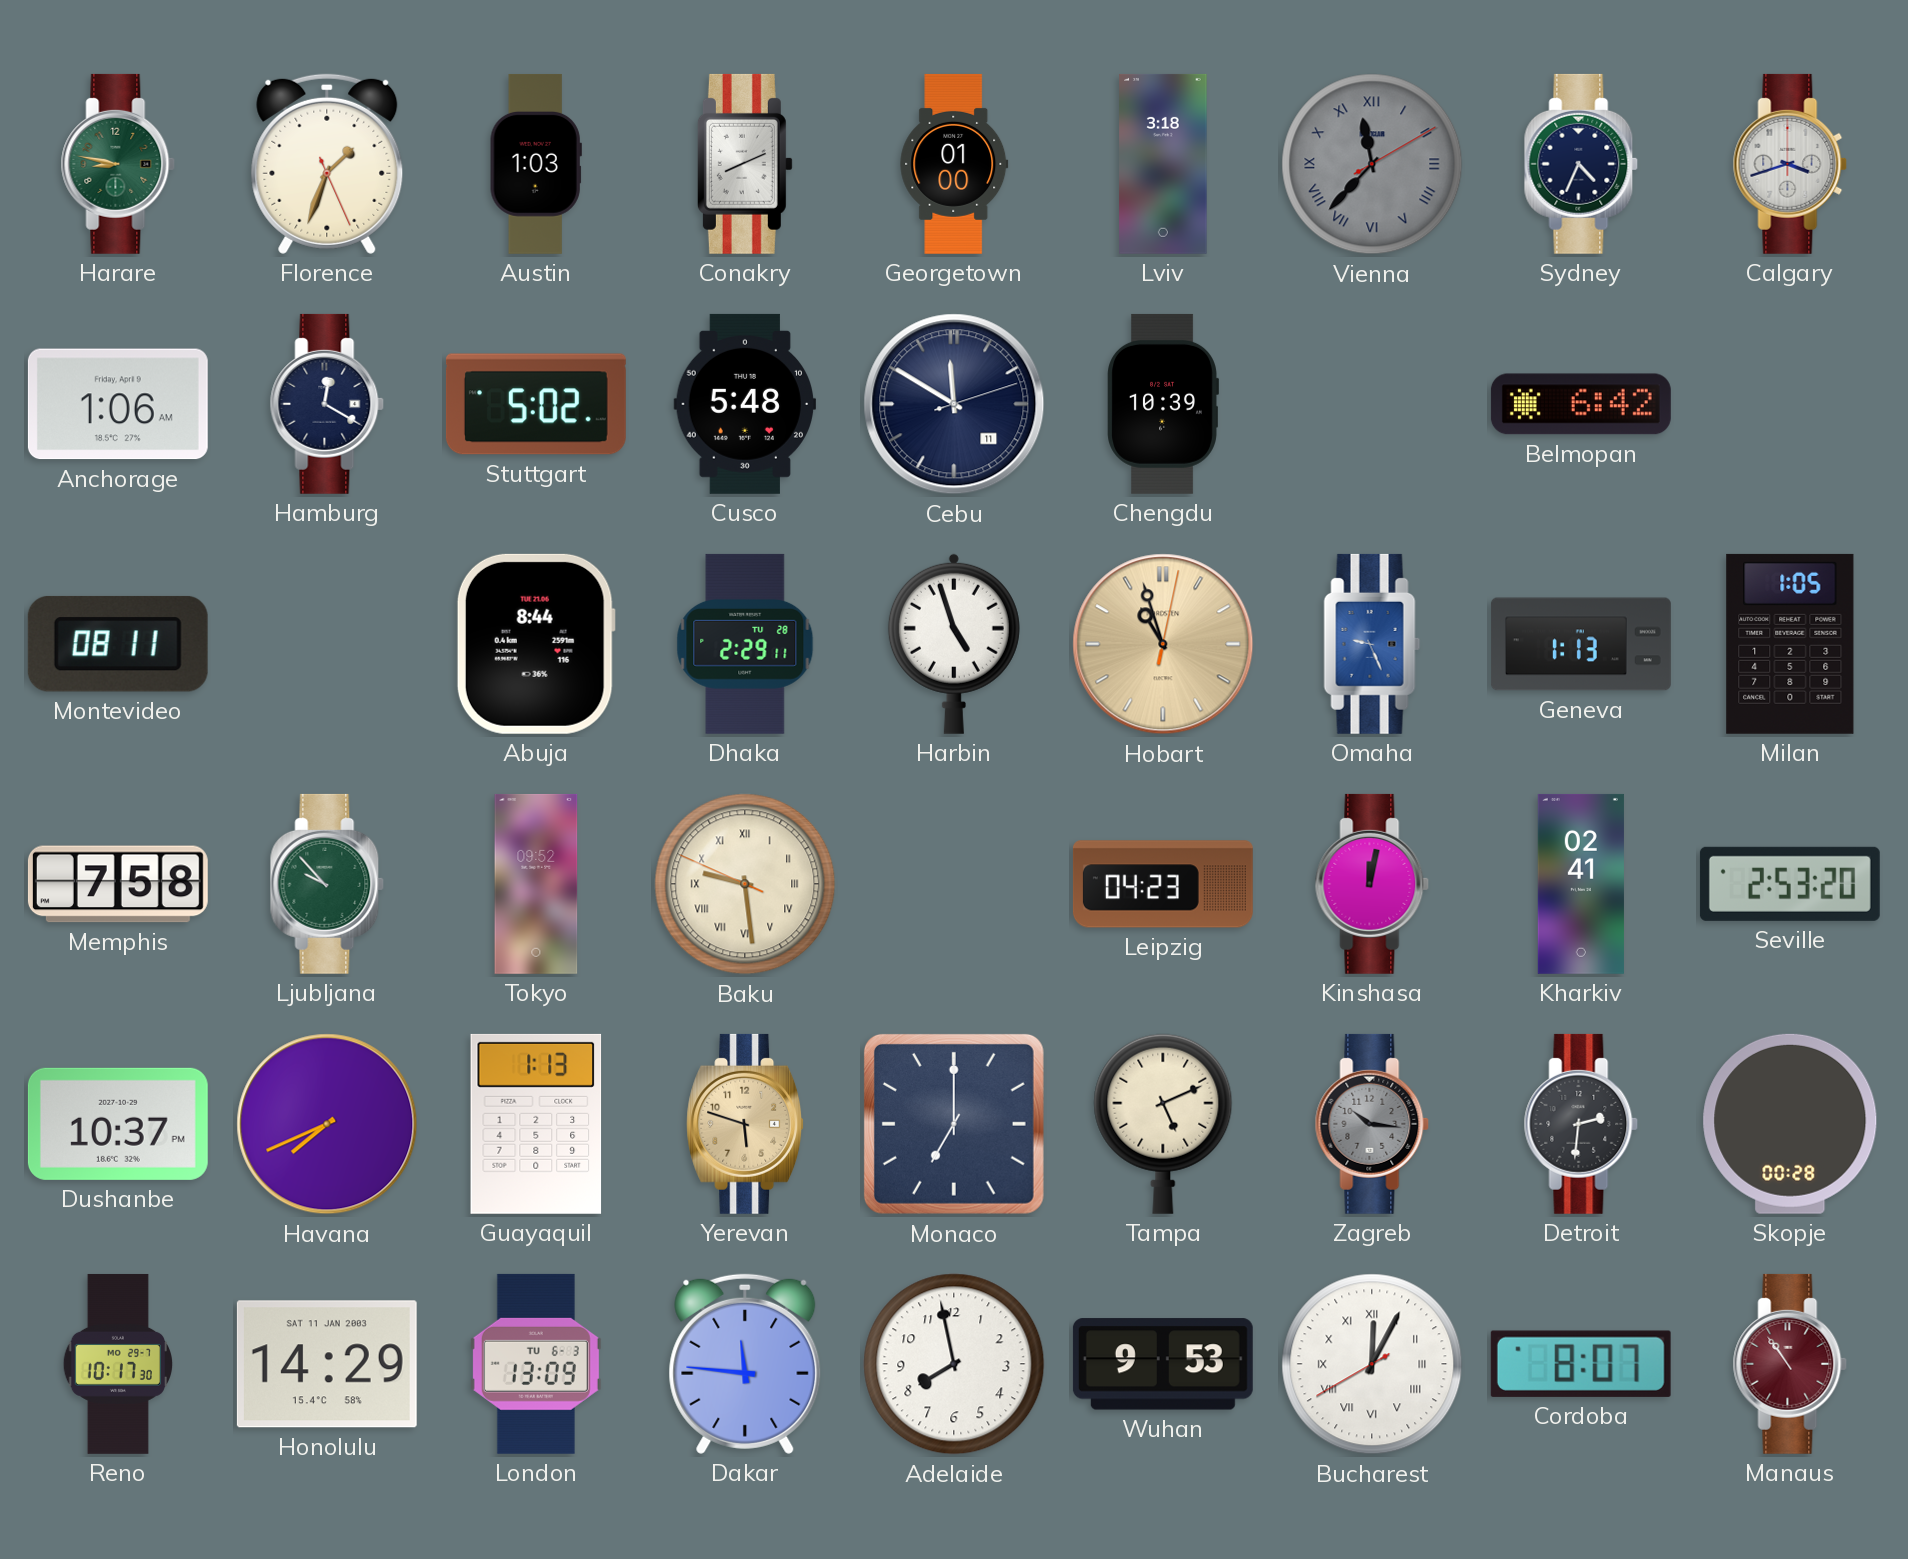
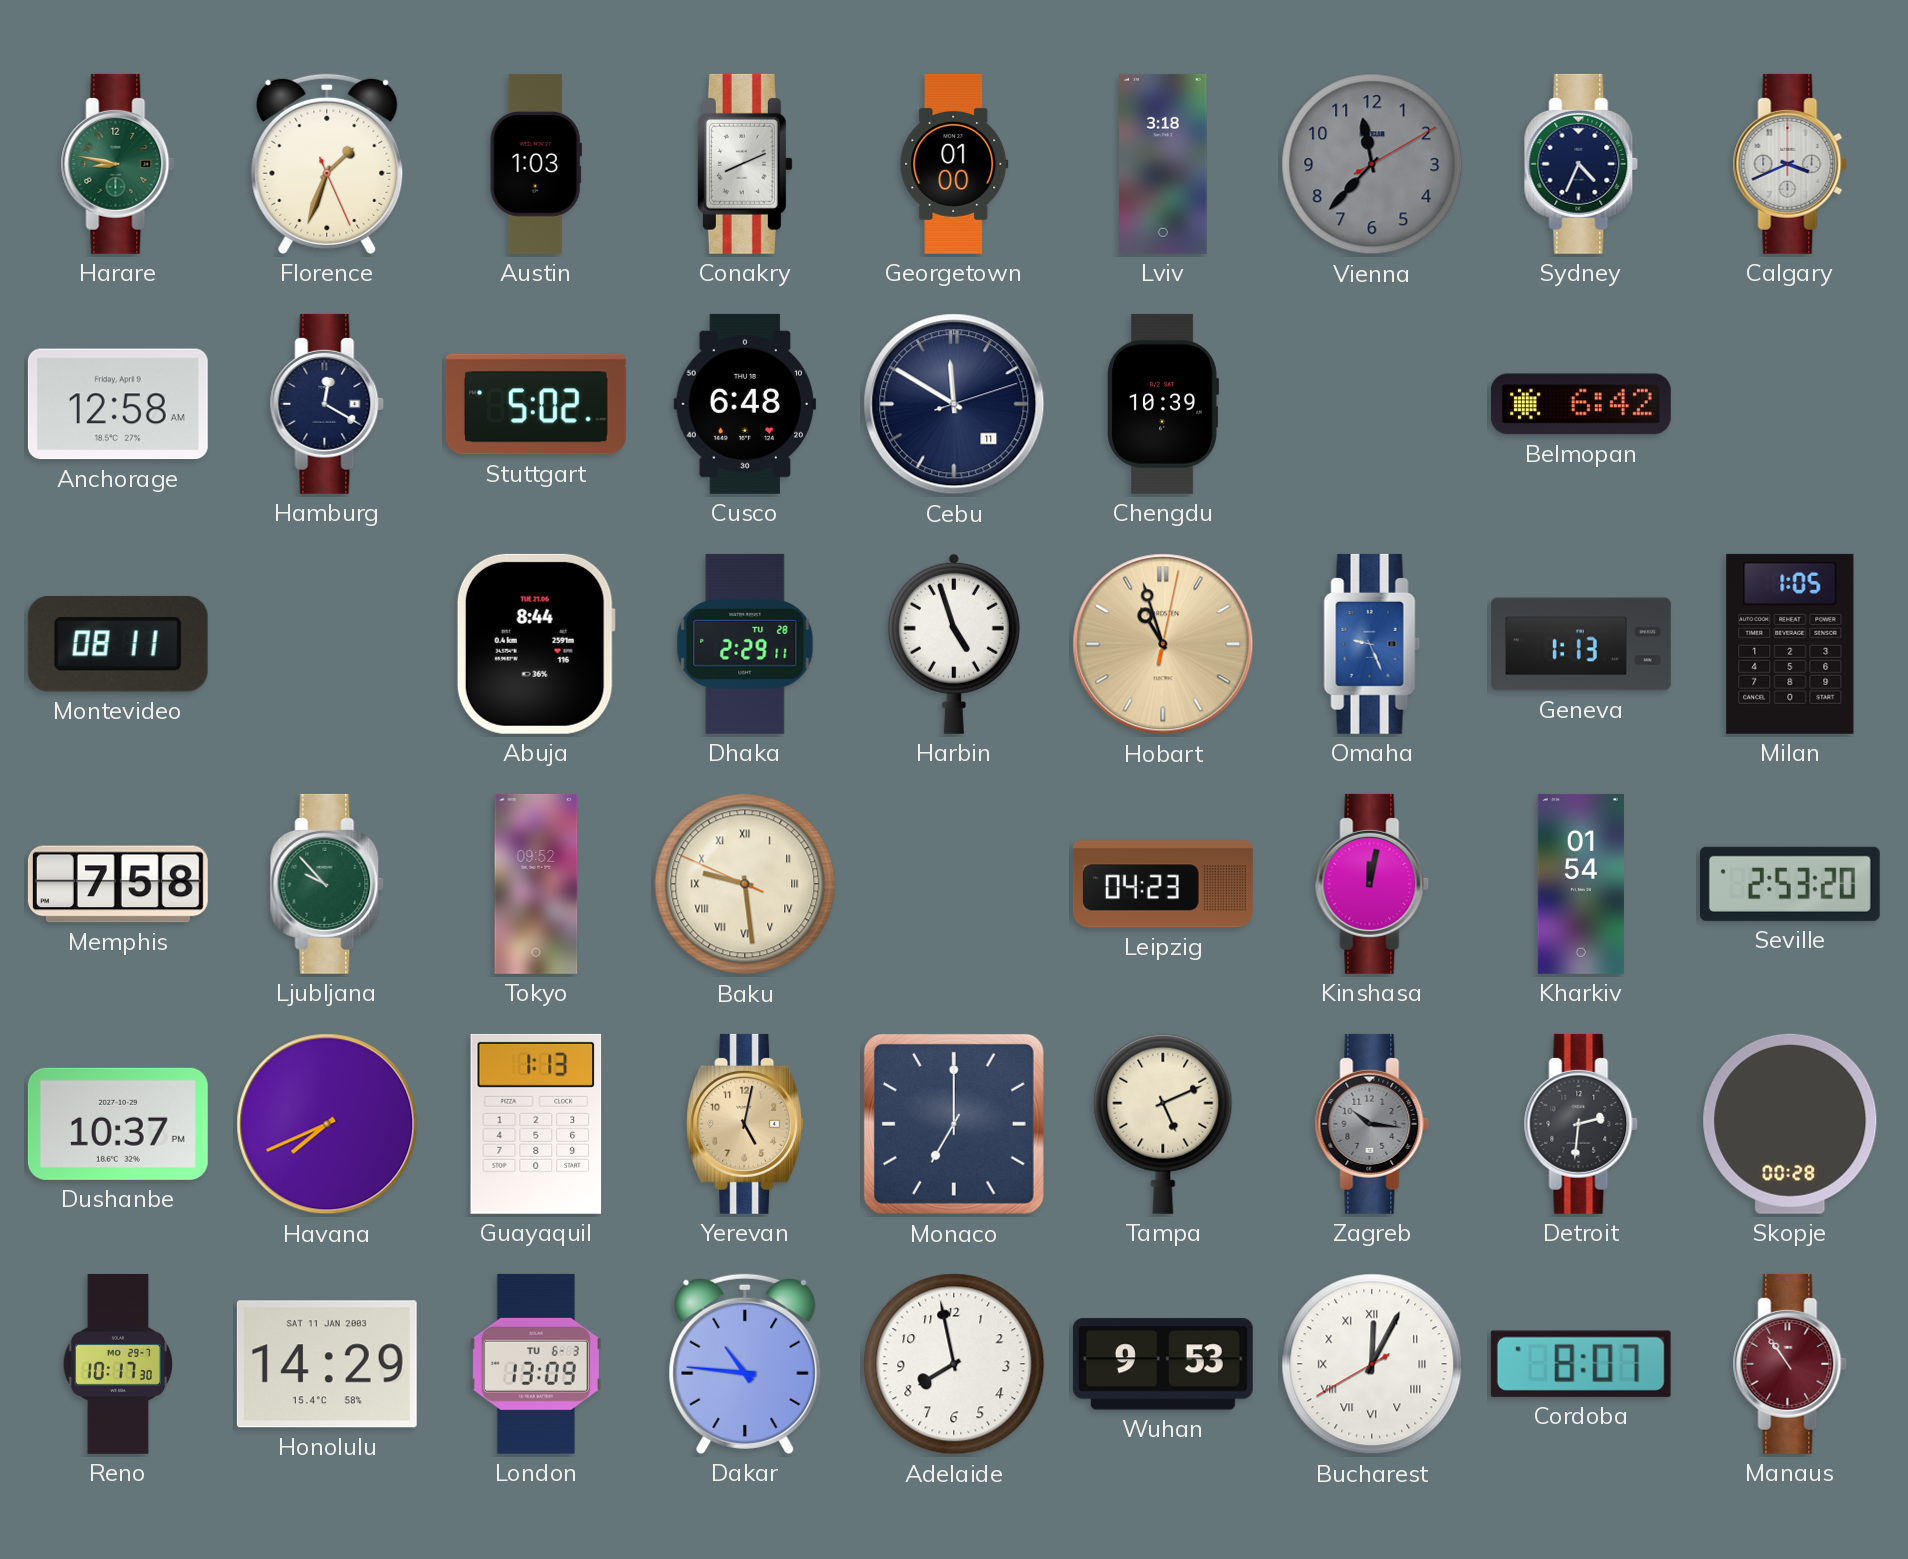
Vienna numerals: Roman -> Arabic
Calgary: 3:42 -> 3:41
Anchorage: 1:06 -> 12:58
Cusco: 5:48 -> 6:48
Kharkiv: 02:41 -> 01:54
Yerevan: 5:48 -> 5:02
Dakar: 11:46 -> 10:46
